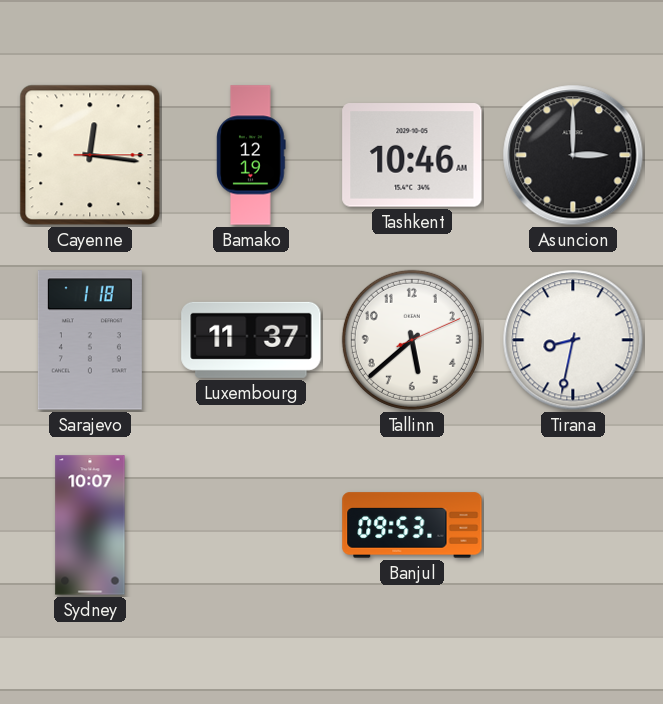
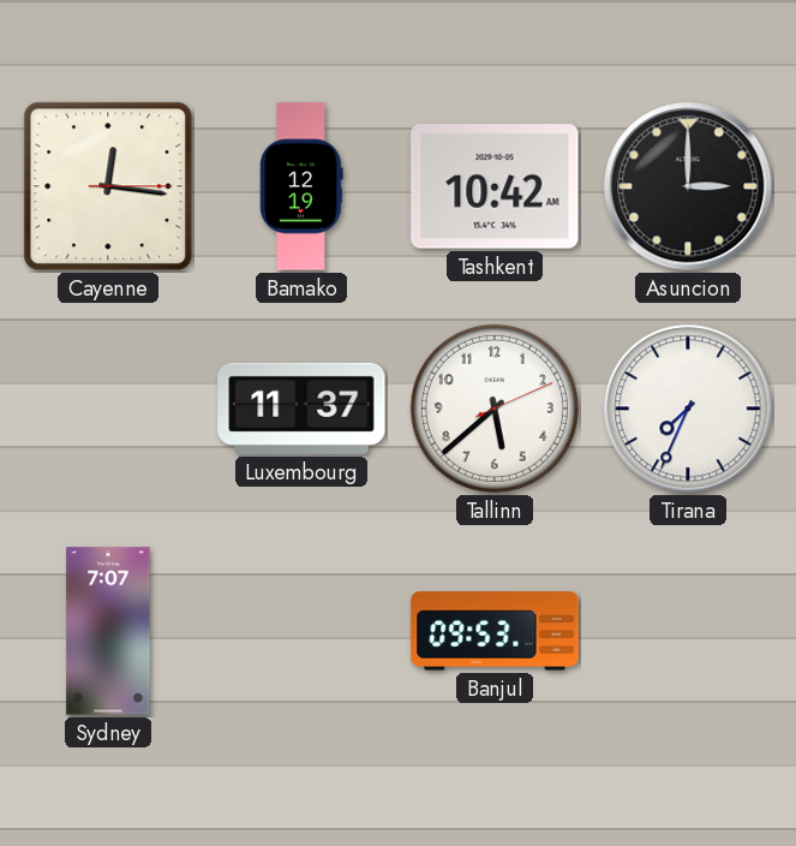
Tashkent: 10:46 -> 10:42
Sarajevo: 1:18 -> none
Tirana: 8:32 -> 7:34
Sydney: 10:07 -> 7:07
